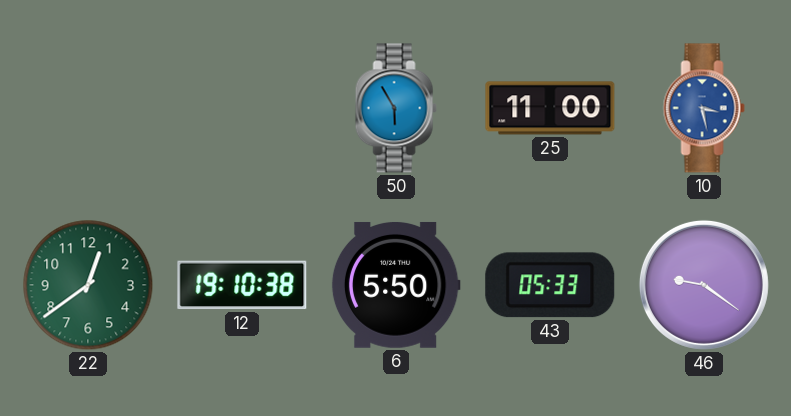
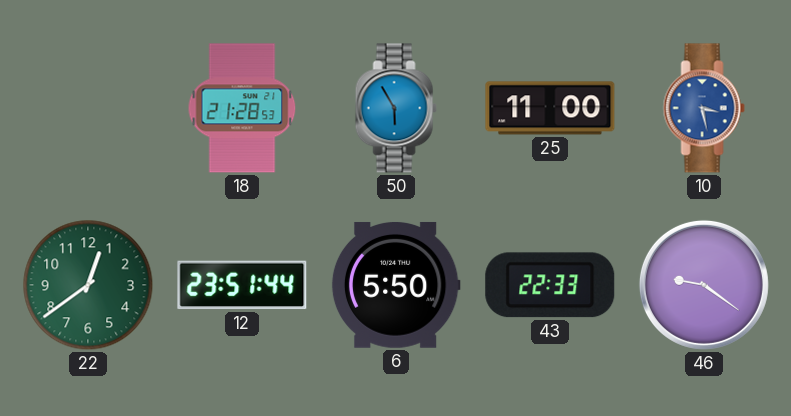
18: none -> 21:28
12: 19:10 -> 23:51
43: 05:33 -> 22:33
